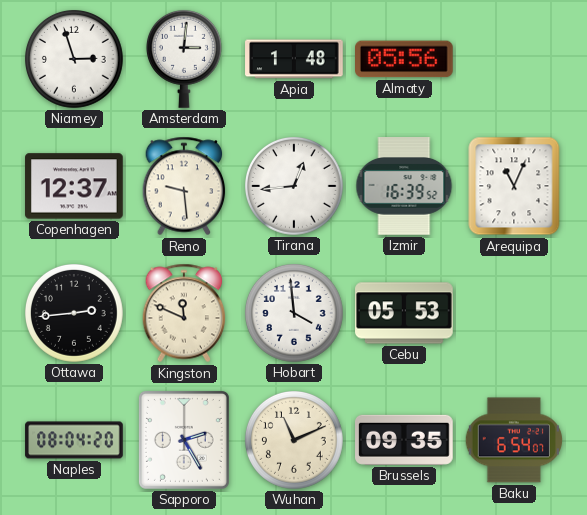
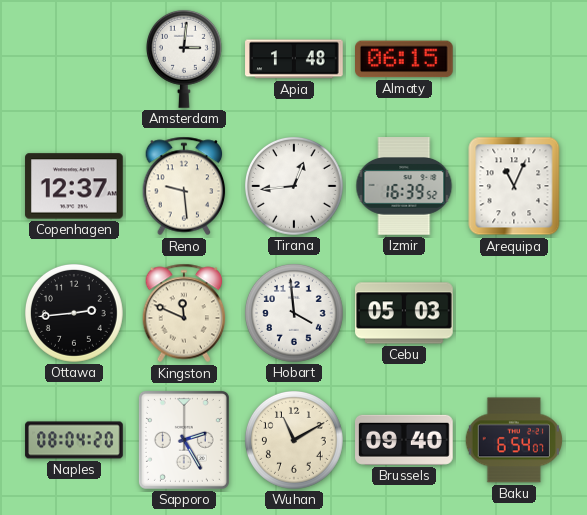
Niamey: 2:57 -> none
Almaty: 05:56 -> 06:15
Cebu: 05:53 -> 05:03
Wuhan: 11:11 -> 11:10
Brussels: 09:35 -> 09:40
